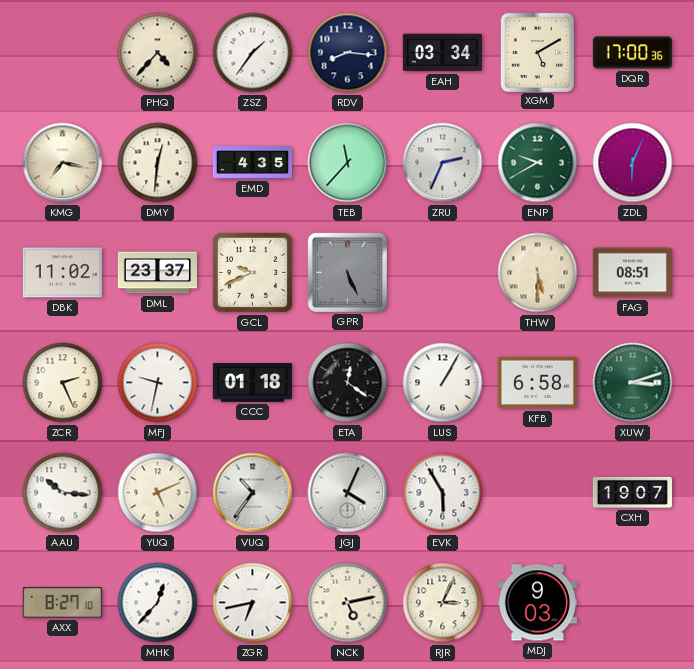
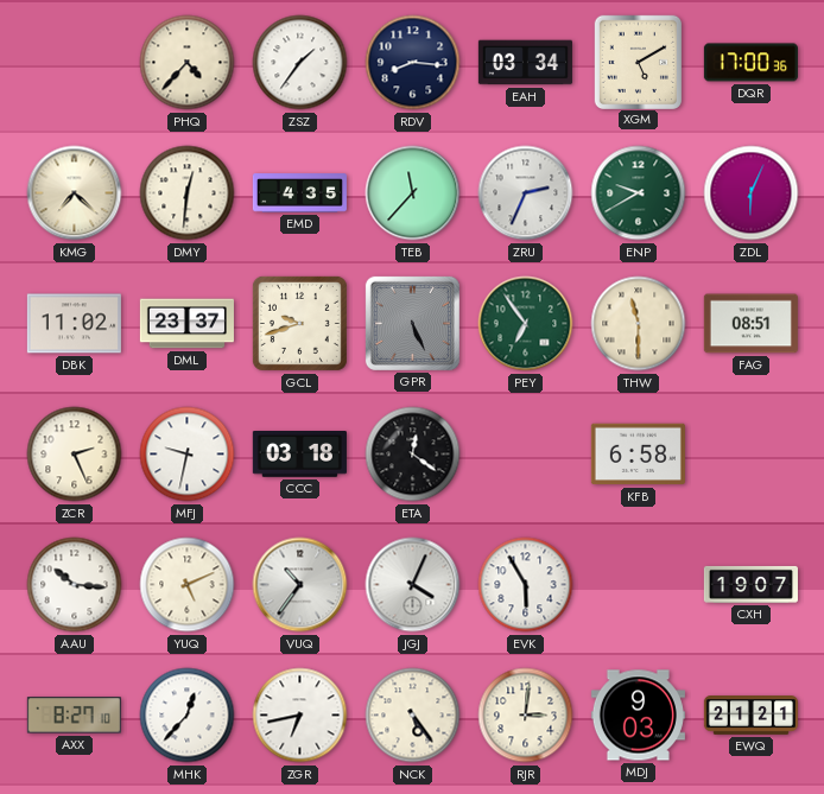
KMG: 7:17 -> 7:22
GCL: 9:41 -> 9:42
PEY: none -> 6:54
THW: 5:30 -> 11:30
CCC: 01:18 -> 03:18
LUS: 1:05 -> none
XUW: 3:12 -> none
NCK: 5:13 -> 5:24
RJR: 3:04 -> 3:01
EWQ: none -> 21:21
